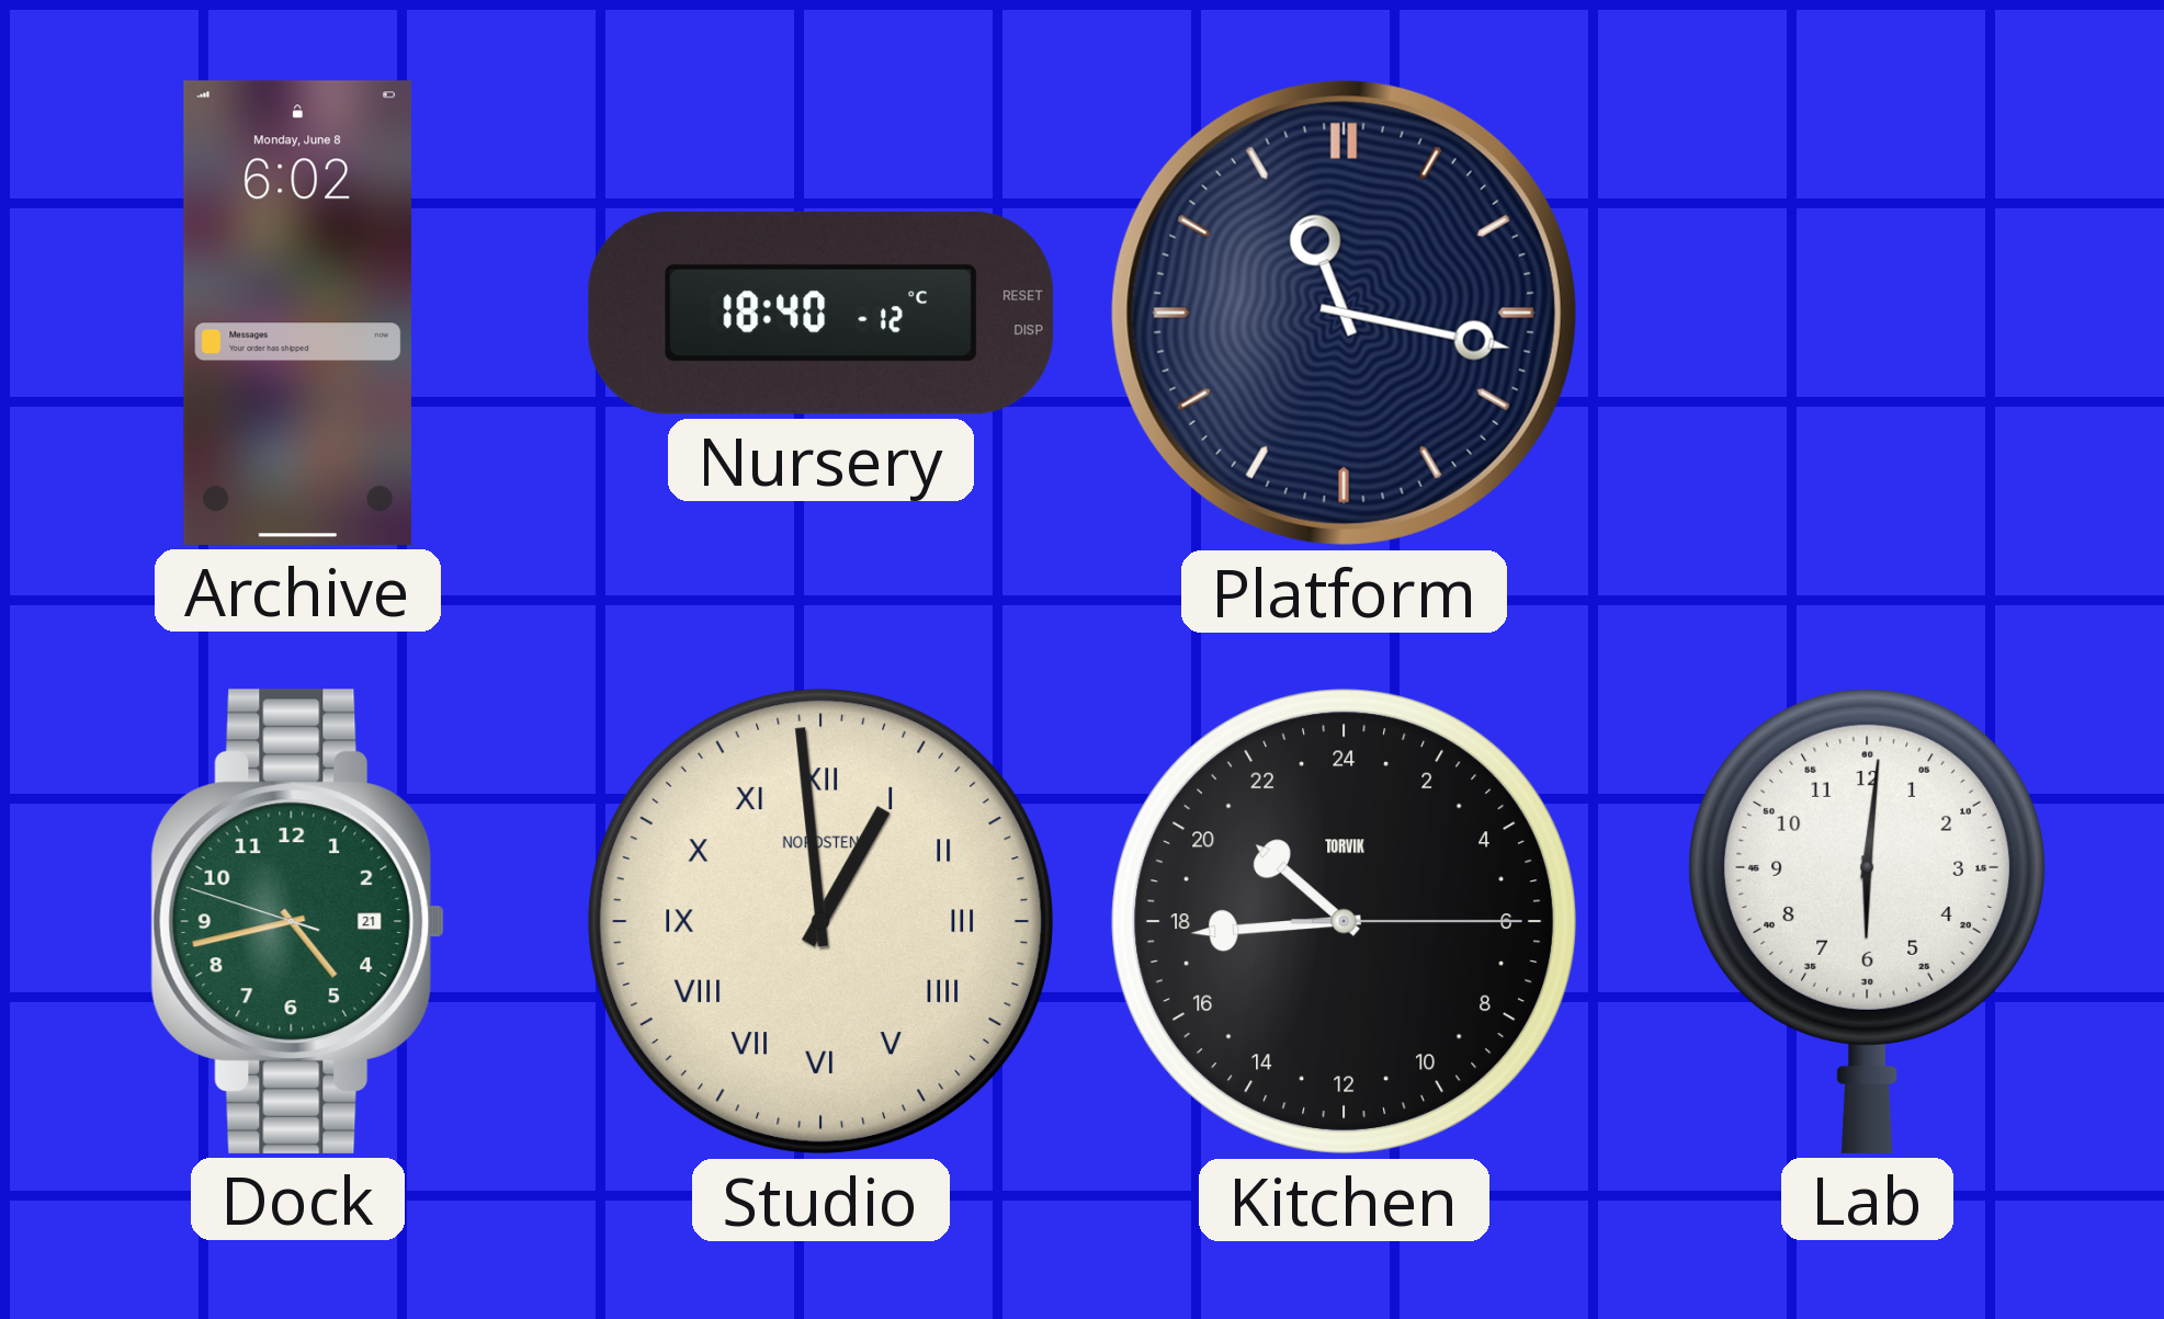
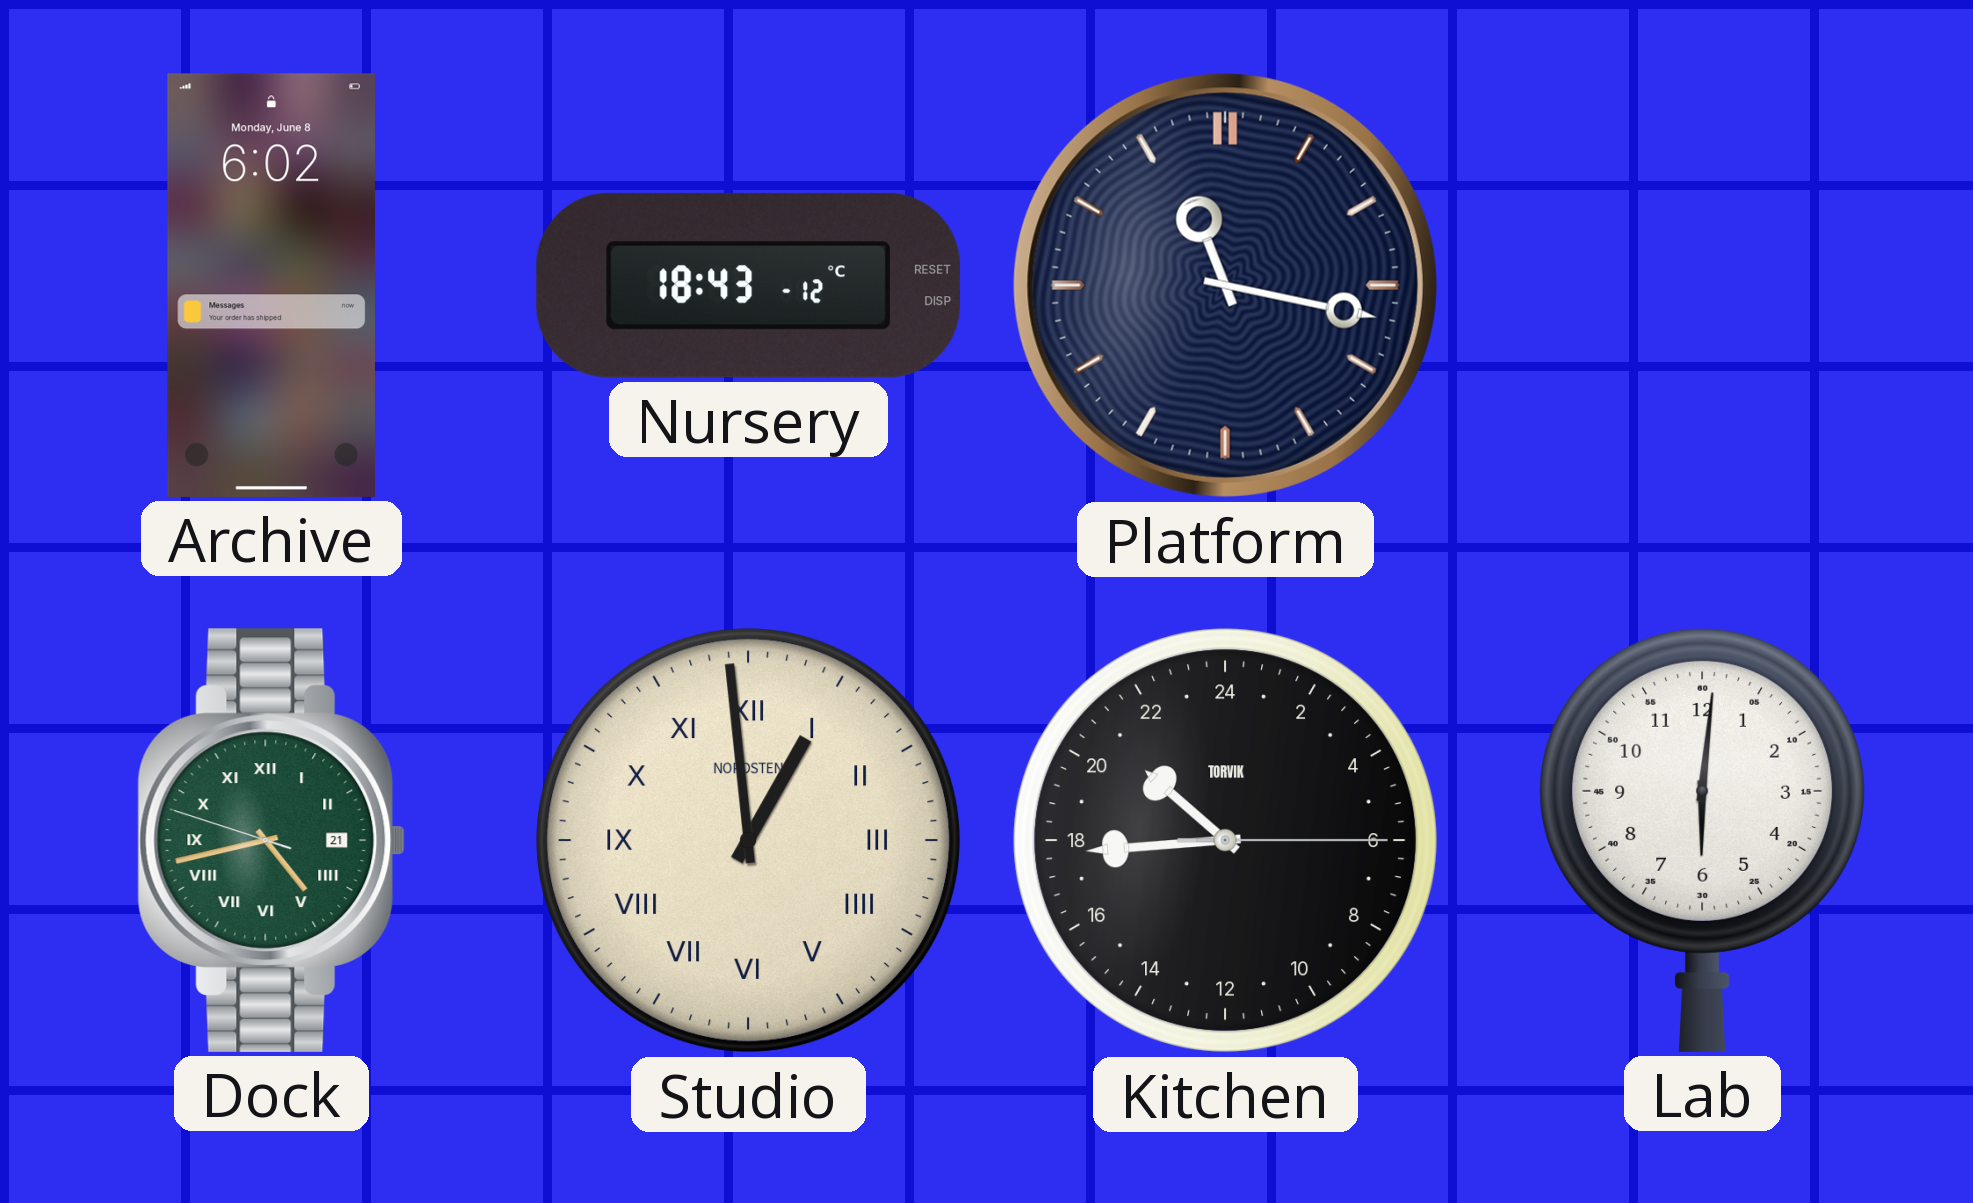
Nursery: 18:40 -> 18:43
Dock numerals: Arabic -> Roman
